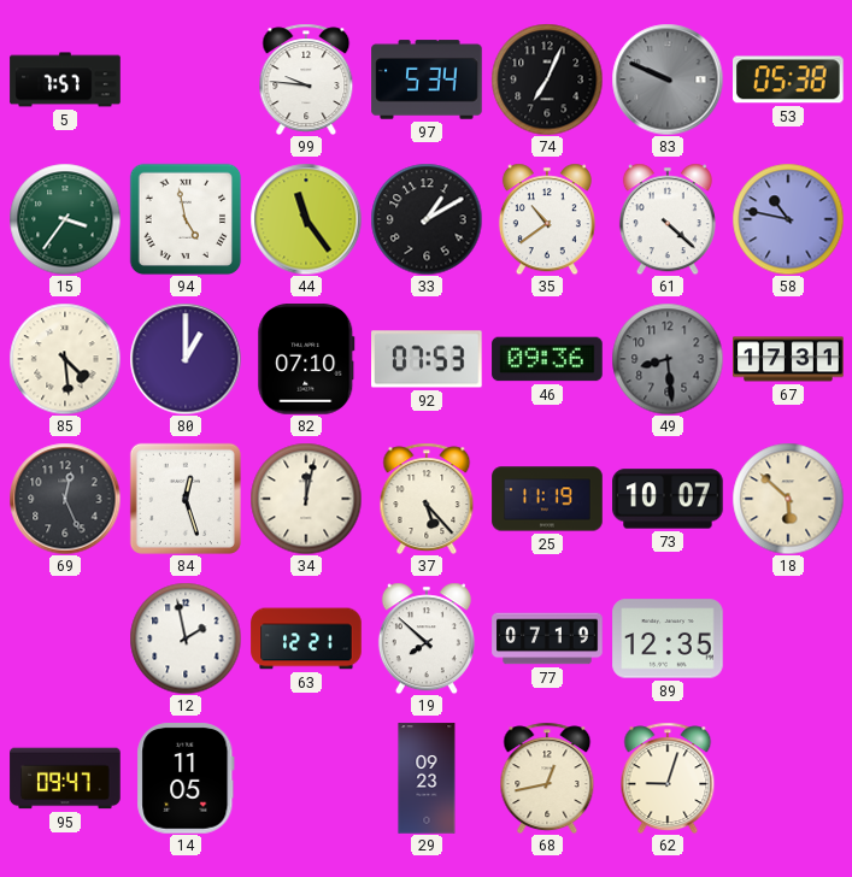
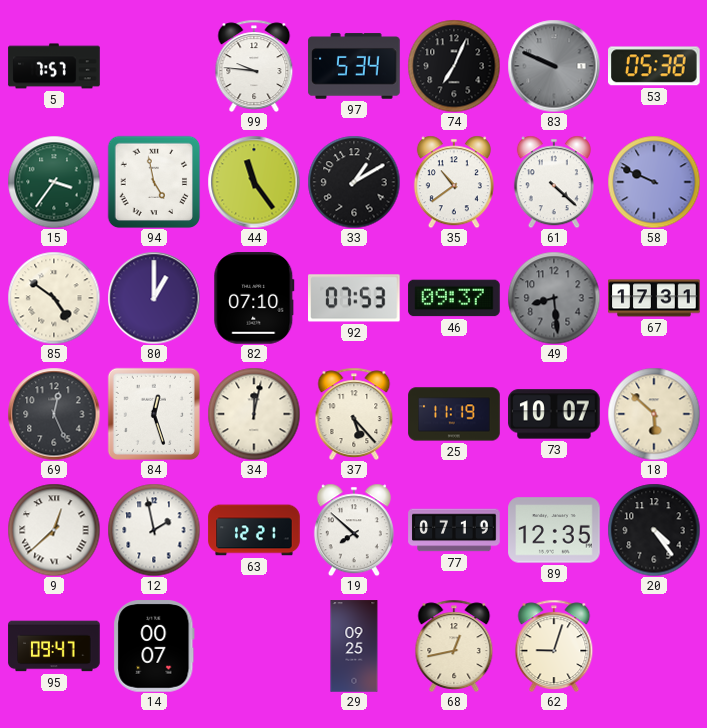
58: 10:47 -> 9:49
85: 4:29 -> 4:51
46: 09:36 -> 09:37
9: none -> 12:38
20: none -> 4:24
14: 11:05 -> 00:07
29: 09:23 -> 09:25
